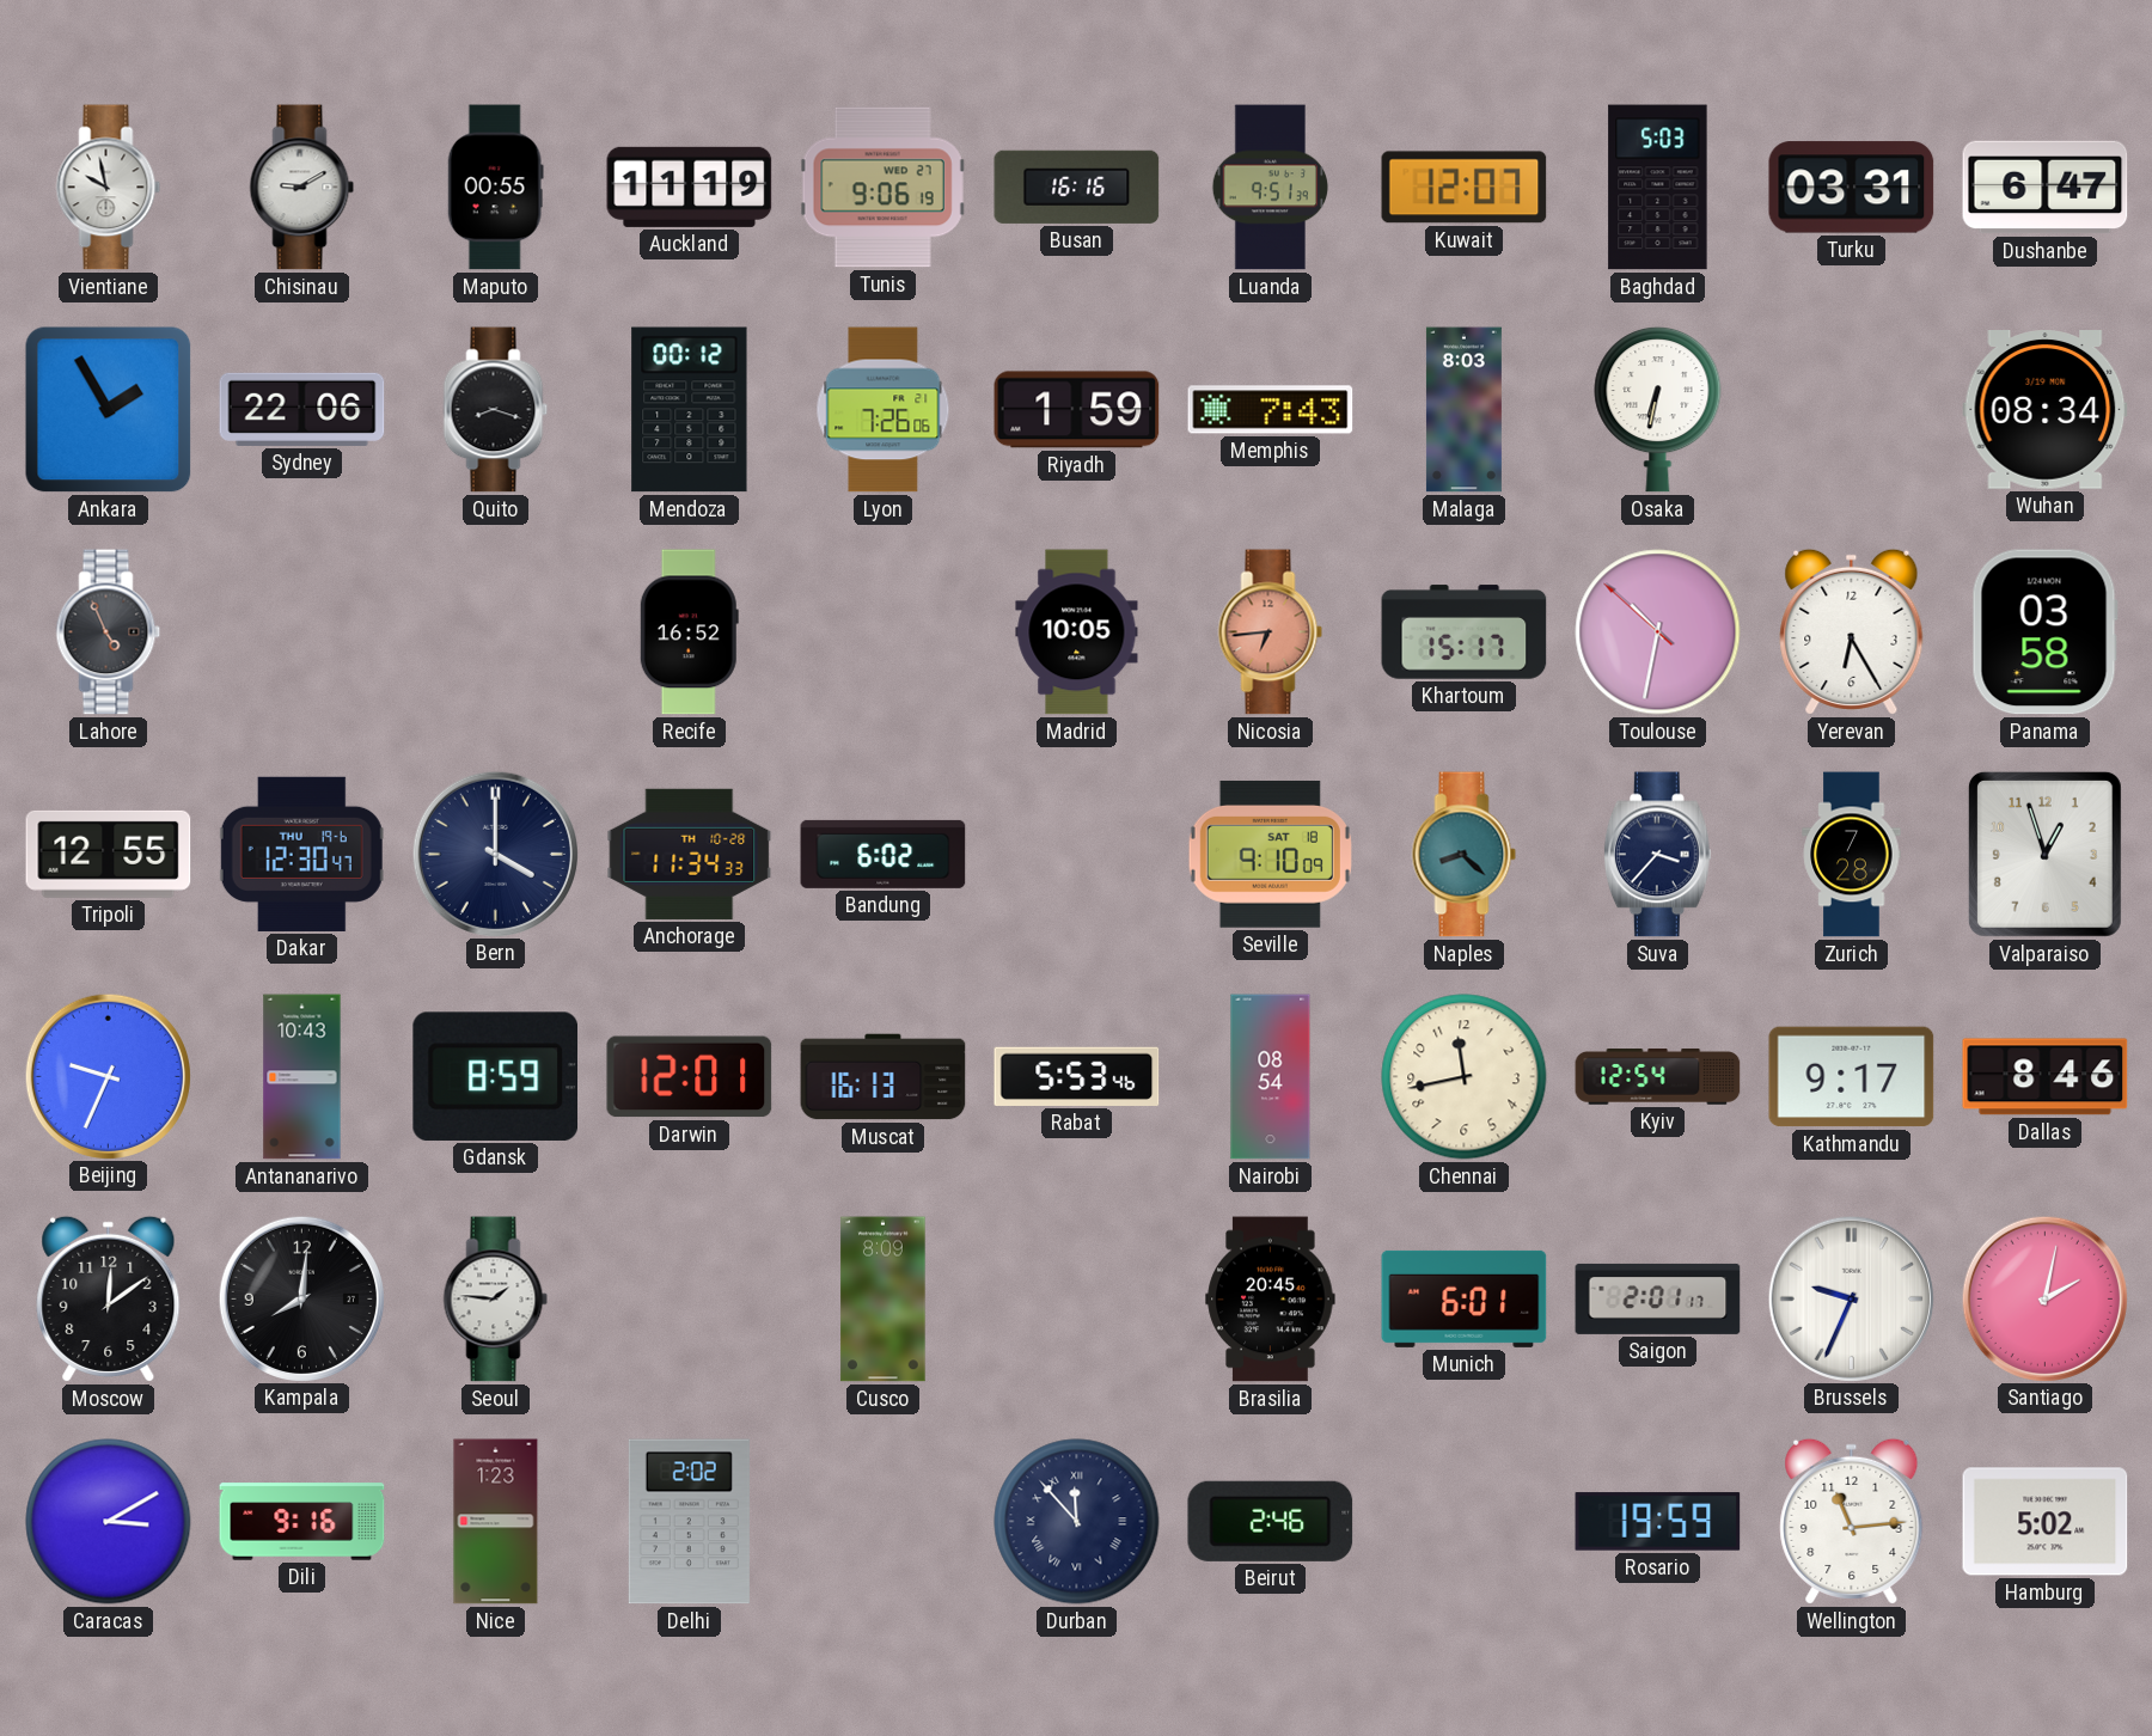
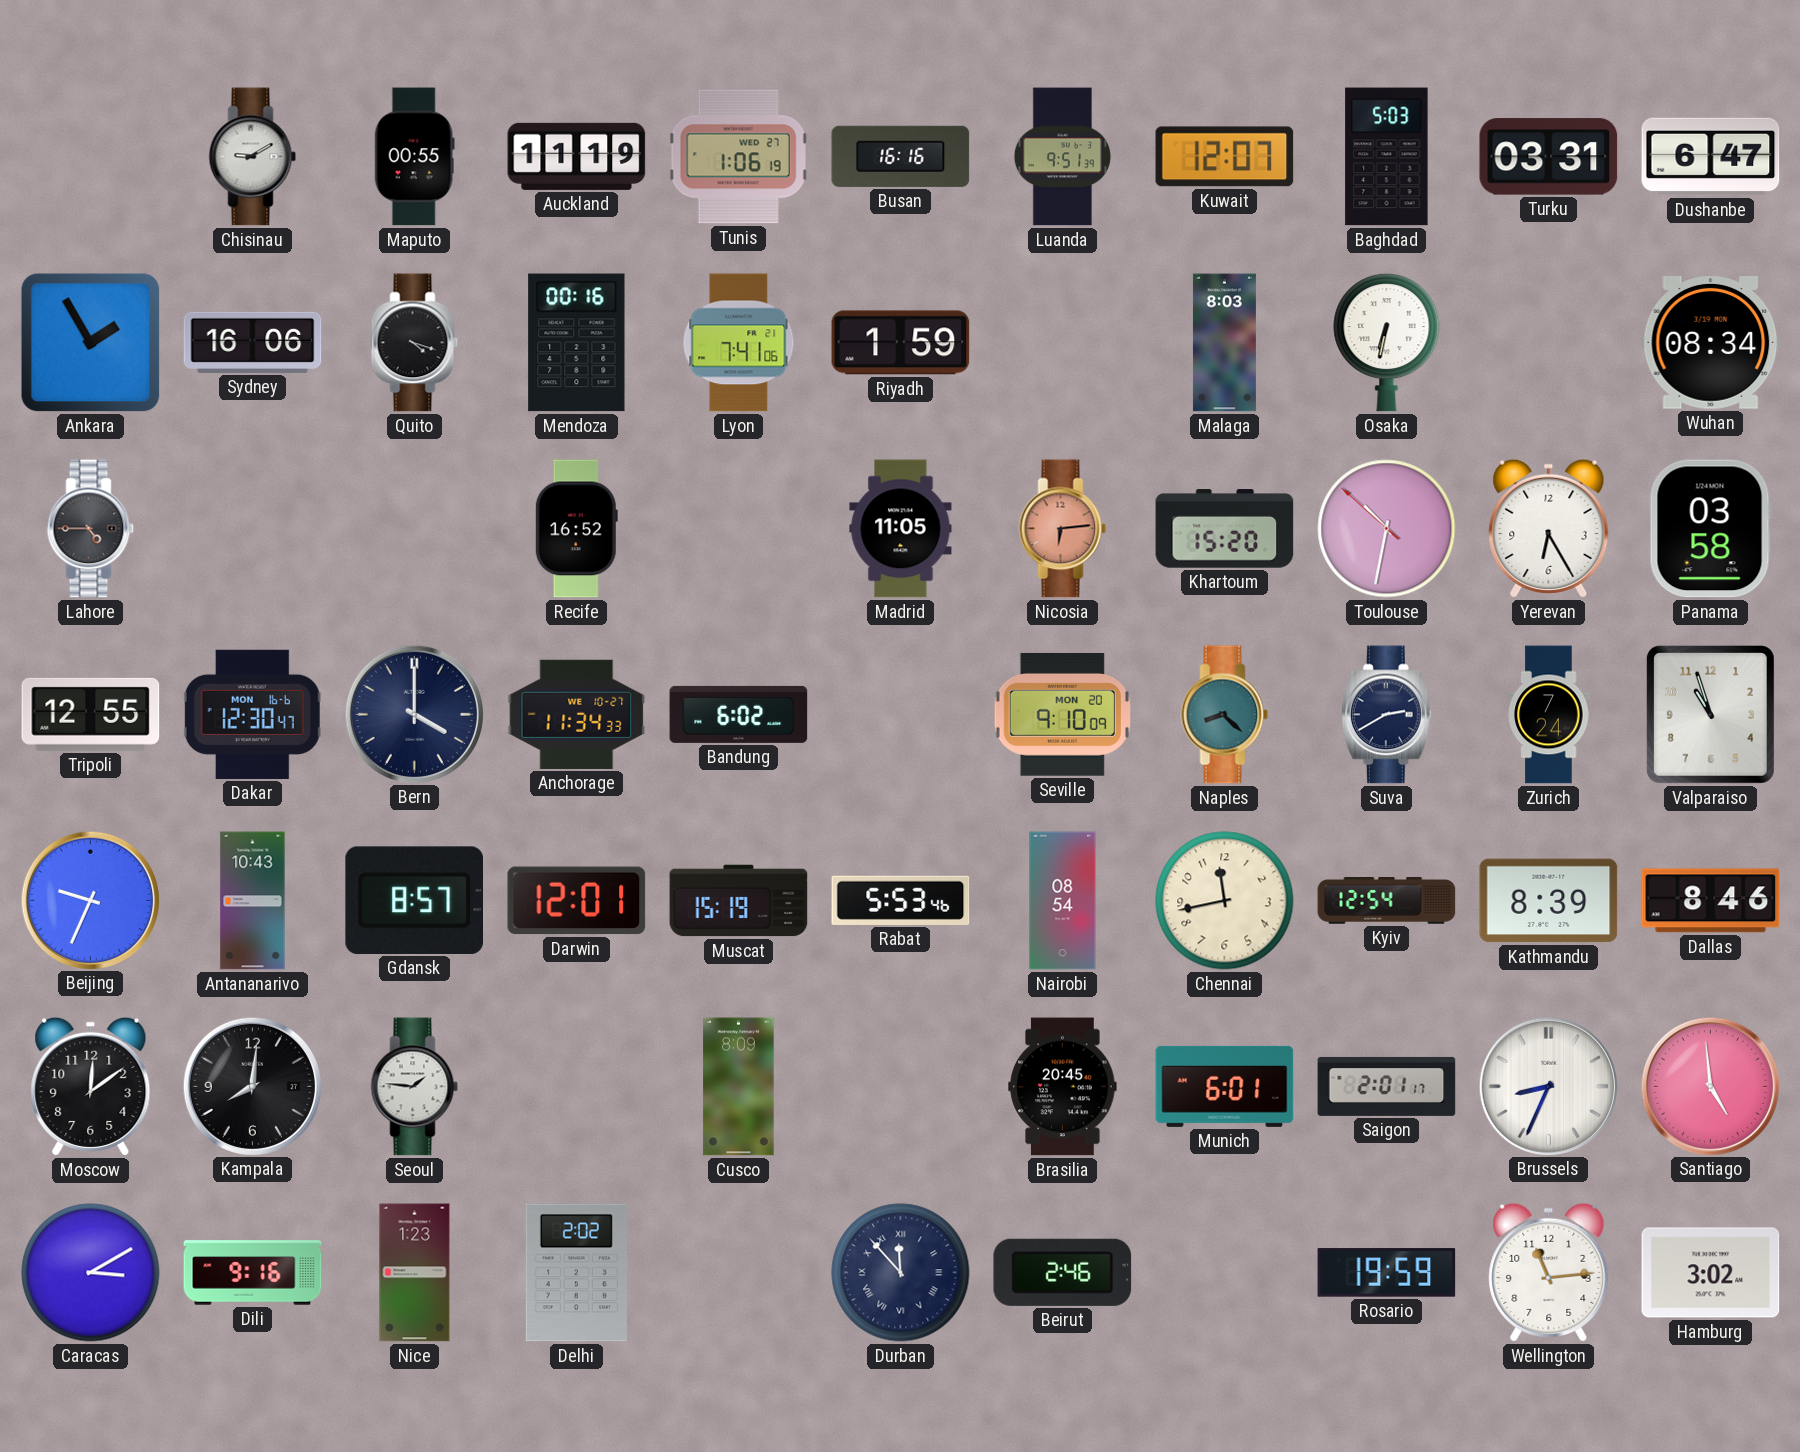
Vientiane: 9:58 -> none
Tunis: 9:06 -> 1:06
Sydney: 22:06 -> 16:06
Quito: 8:18 -> 4:18
Mendoza: 00:12 -> 00:16
Lyon: 7:26 -> 7:41
Memphis: 7:43 -> none
Lahore: 4:56 -> 4:45
Madrid: 10:05 -> 11:05
Nicosia: 6:44 -> 6:14
Khartoum: 15:17 -> 15:20
Dakar date: THU 19-6 -> MON 16-6
Anchorage date: TH 10-28 -> WE 10-27
Seville date: SAT 18 -> MON 20
Suva: 3:37 -> 2:40
Zurich: 7:28 -> 7:24
Valparaiso: 12:57 -> 10:57
Gdansk: 8:59 -> 8:57
Muscat: 16:13 -> 15:19
Kathmandu: 9:17 -> 8:39
Brussels: 9:34 -> 8:34
Santiago: 2:02 -> 4:59
Hamburg: 5:02 -> 3:02
